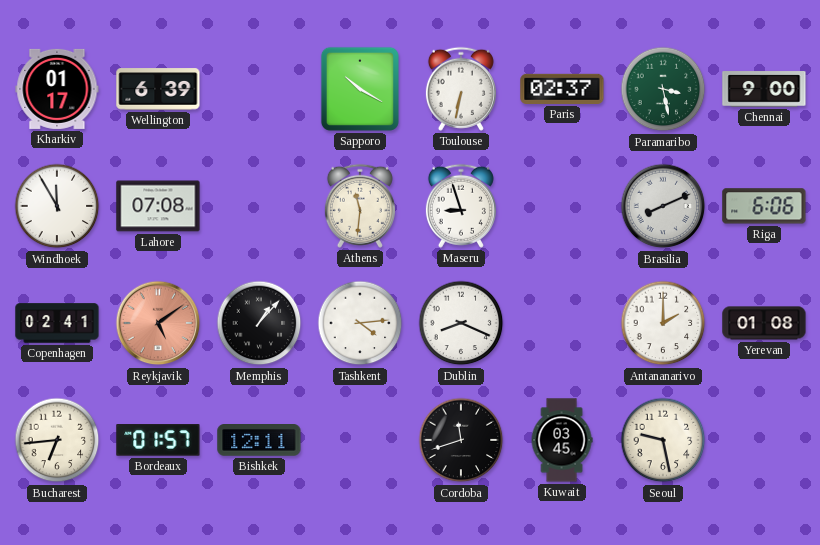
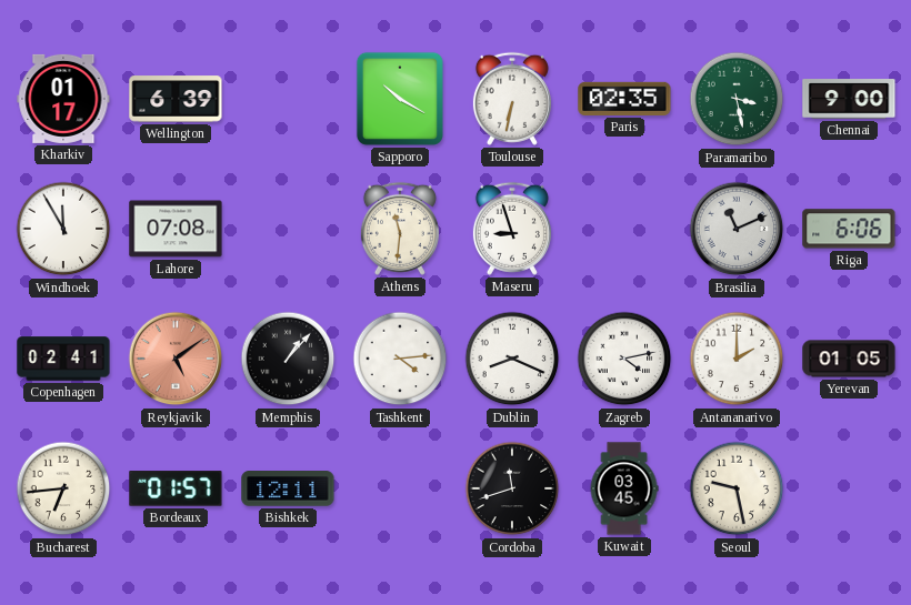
Paris: 02:37 -> 02:35
Brasilia: 8:11 -> 11:11
Zagreb: none -> 4:13
Yerevan: 01:08 -> 01:05
